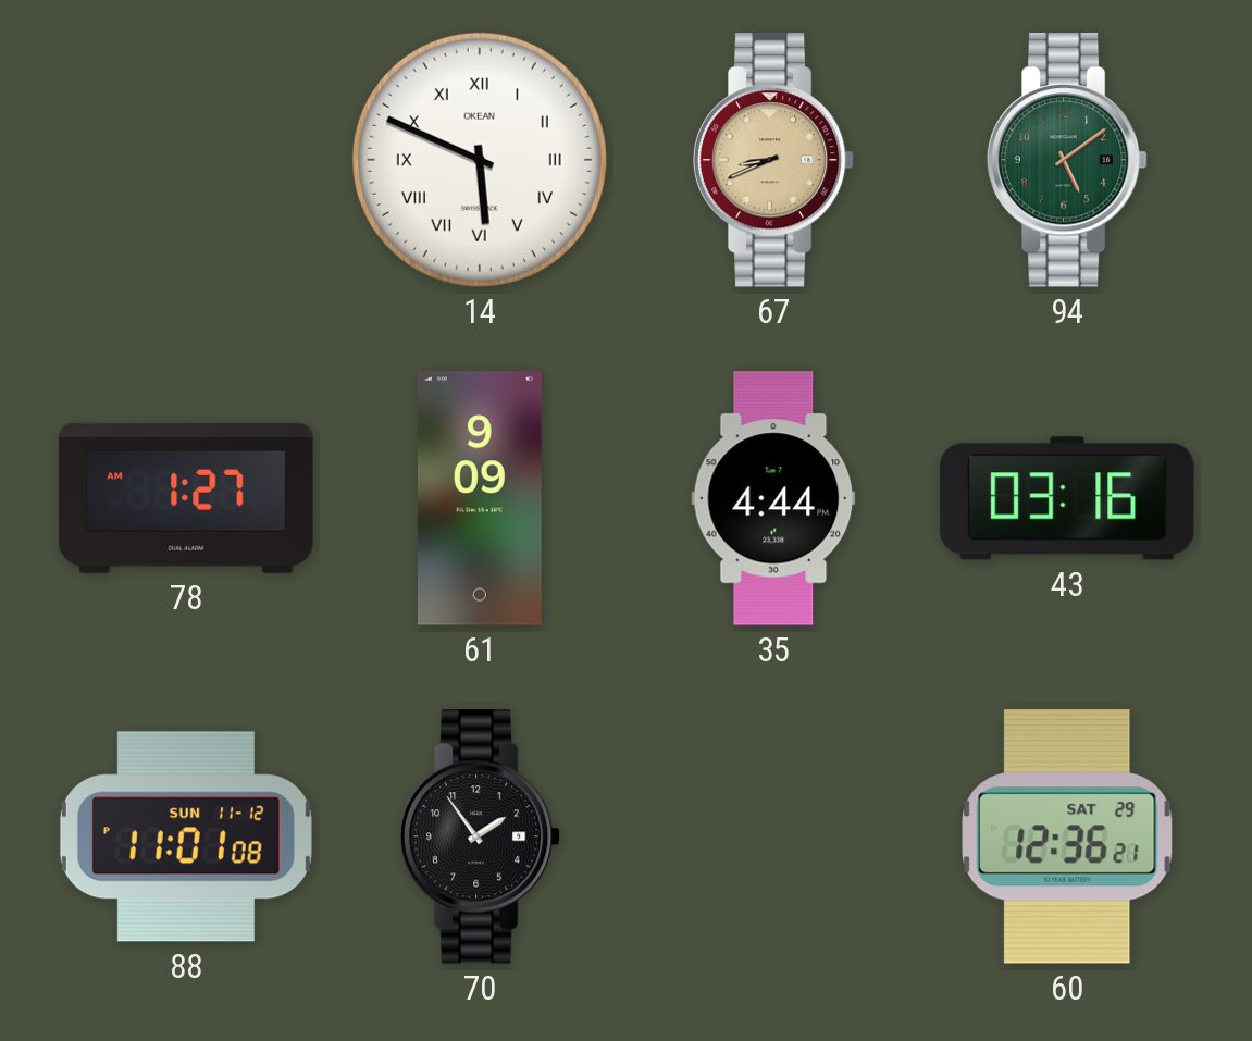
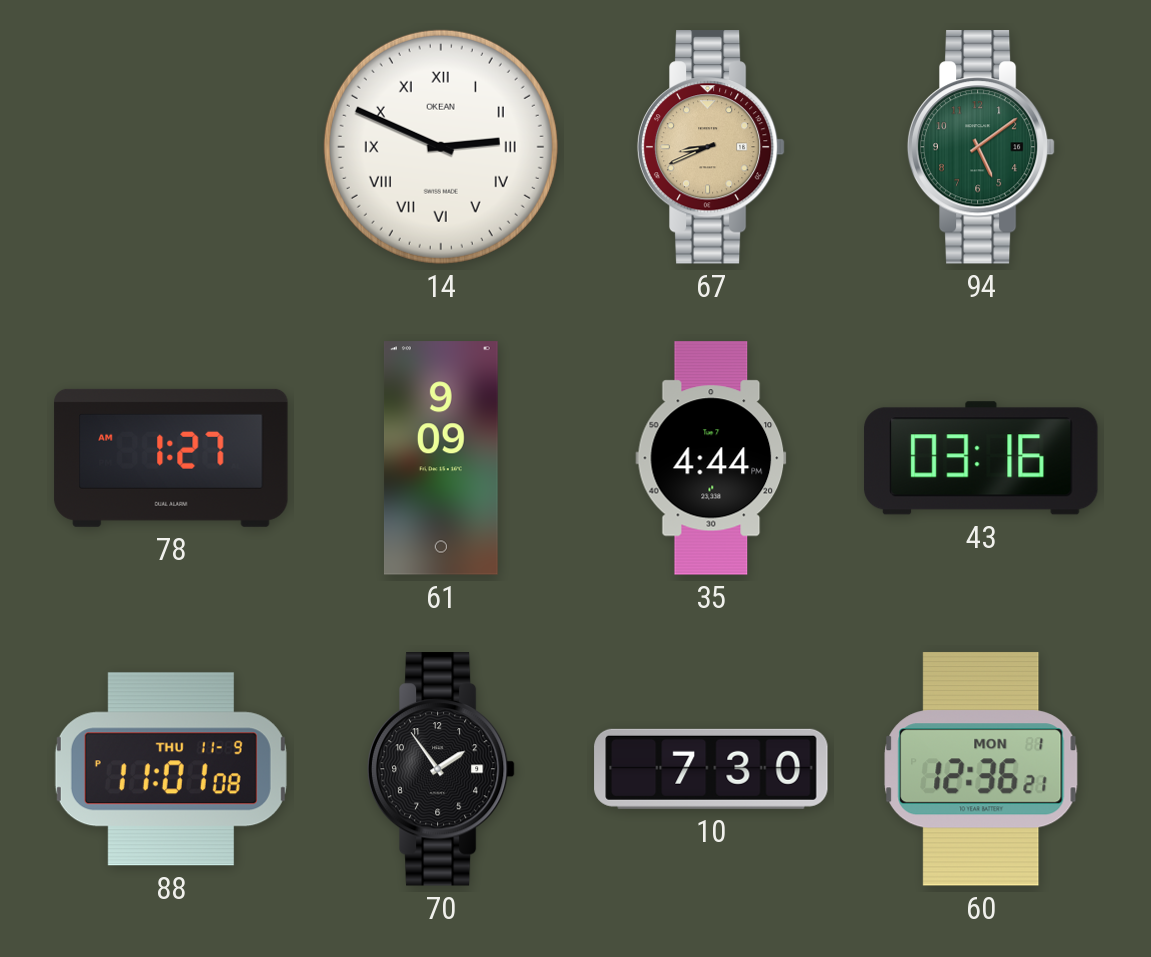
14: 5:49 -> 2:49
88 date: SUN 11-12 -> THU 11-9
10: none -> 7:30
60 date: SAT 29 -> MON 1
